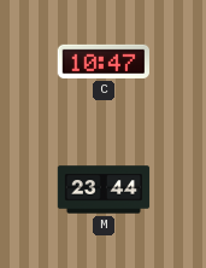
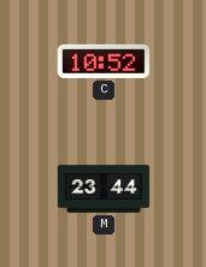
C: 10:47 -> 10:52
